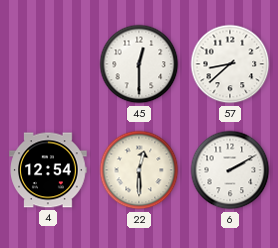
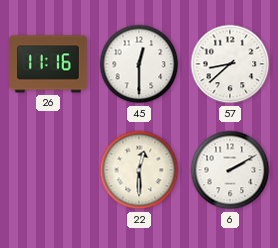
26: none -> 11:16
4: 12:54 -> none
